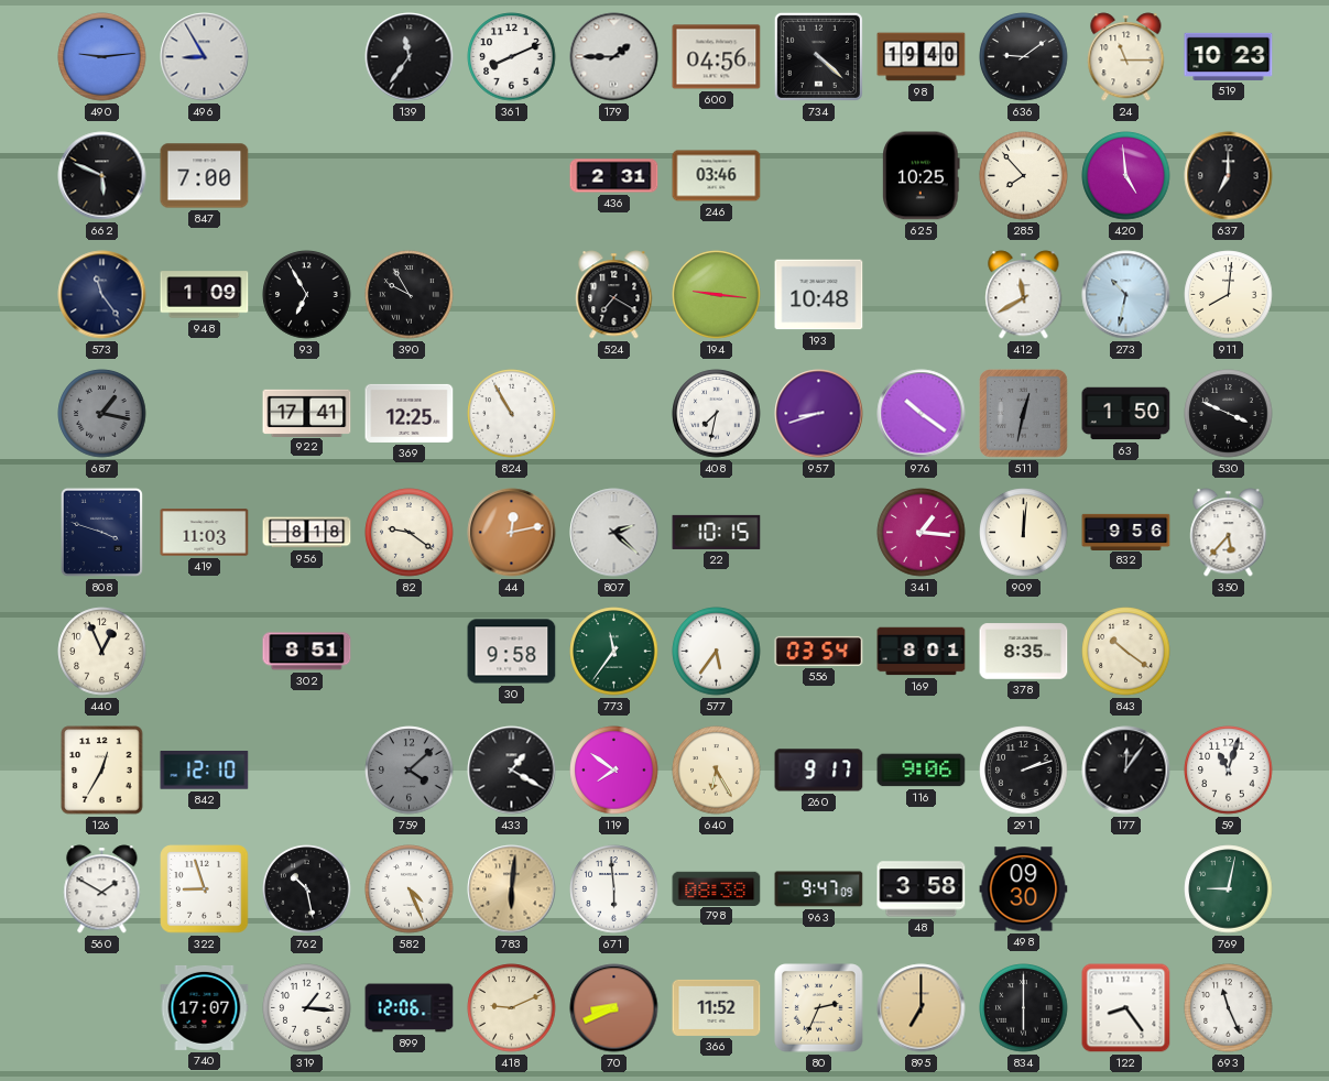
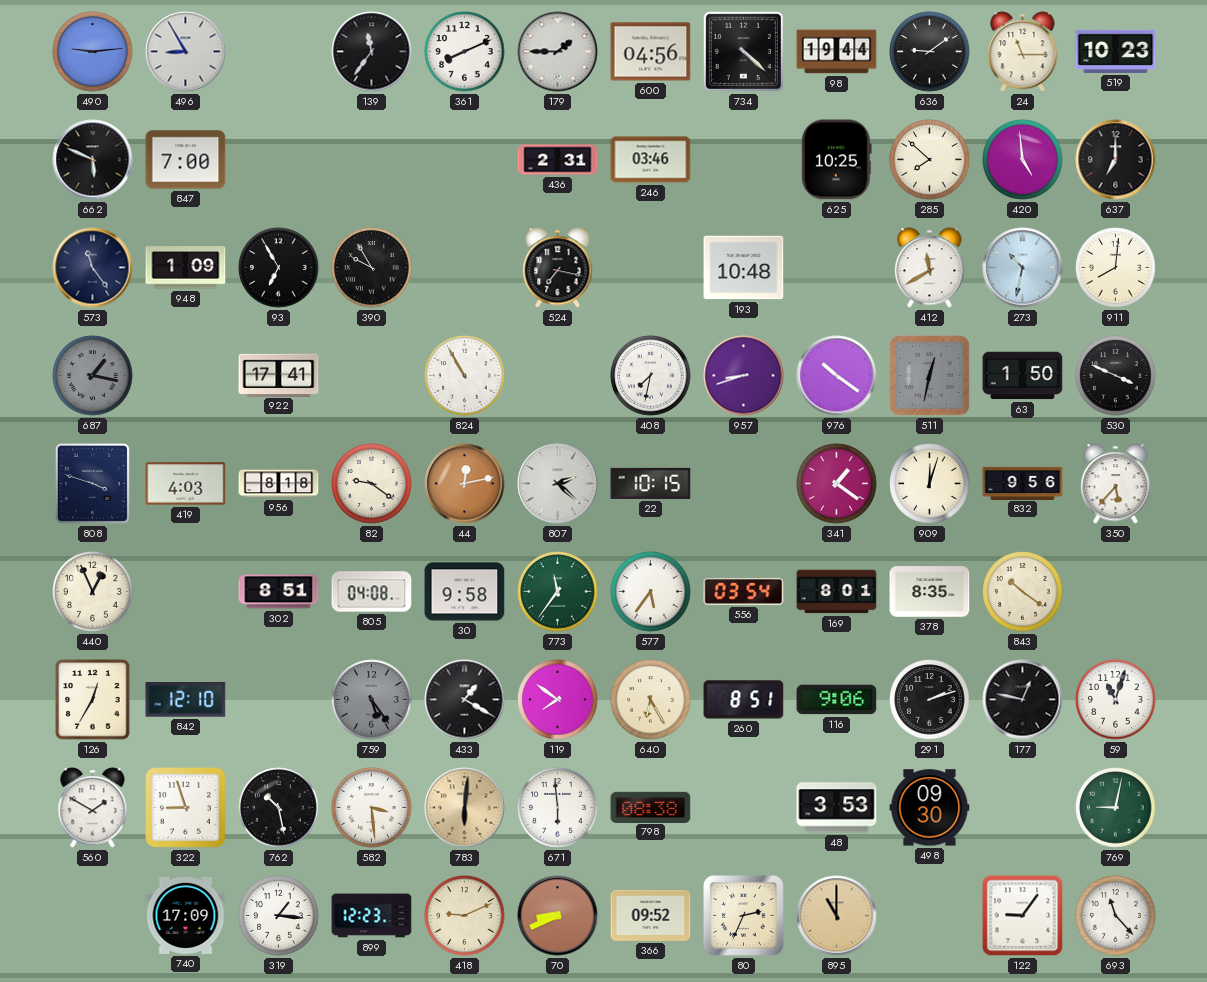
98: 19:40 -> 19:44
285: 7:53 -> 7:52
524: 7:20 -> 7:17
194: 9:16 -> none
369: 12:25 -> none
419: 11:03 -> 4:03
341: 1:16 -> 1:21
909: 12:01 -> 12:03
805: none -> 04:08
759: 4:08 -> 5:24
260: 9:17 -> 8:51
177: 12:06 -> 12:47
582: 4:26 -> 3:29
963: 9:47 -> none
48: 3:58 -> 3:53
740: 17:07 -> 17:09
899: 12:06 -> 12:23
366: 11:52 -> 09:52
895: 7:00 -> 11:00
834: 6:00 -> none
122: 8:24 -> 9:06
693: 11:26 -> 11:23
